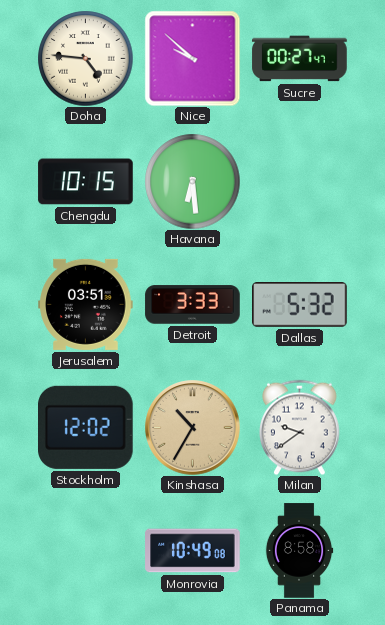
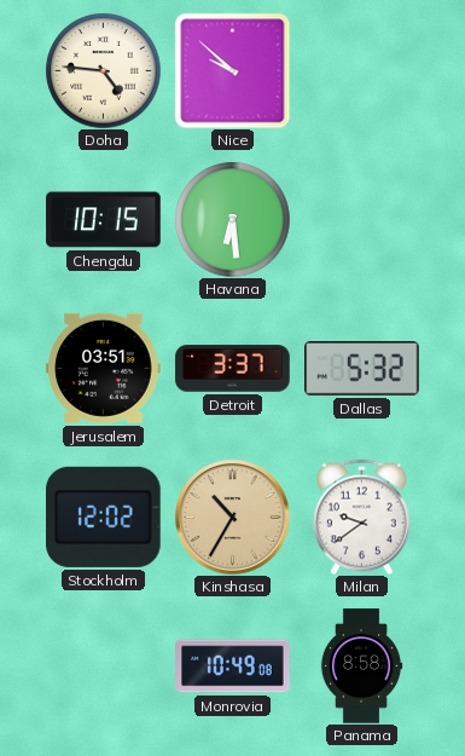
Sucre: 00:27 -> none
Detroit: 3:33 -> 3:37
